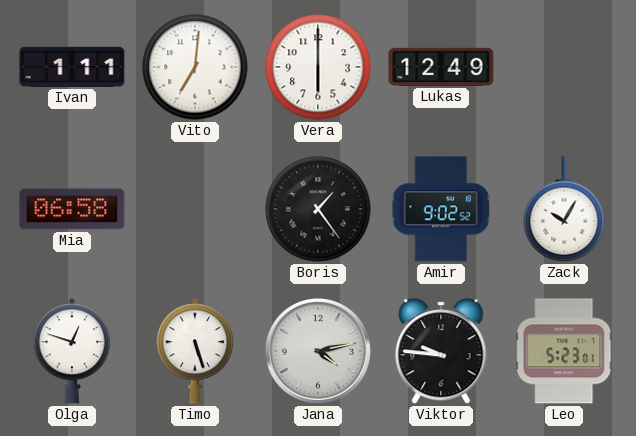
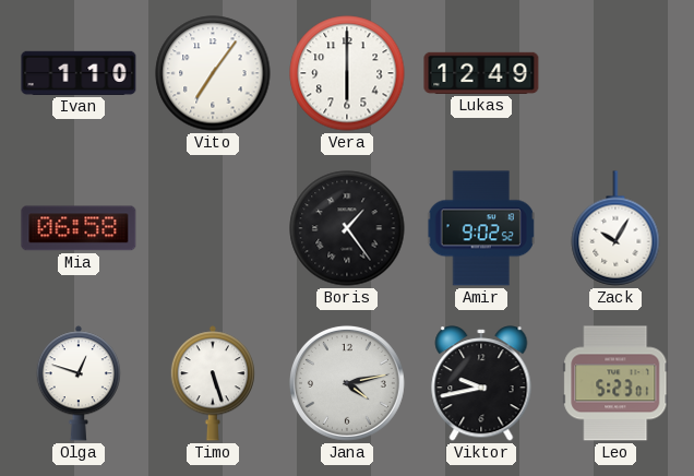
Ivan: 1:11 -> 1:10
Vito: 7:01 -> 7:06
Viktor: 9:46 -> 9:43
